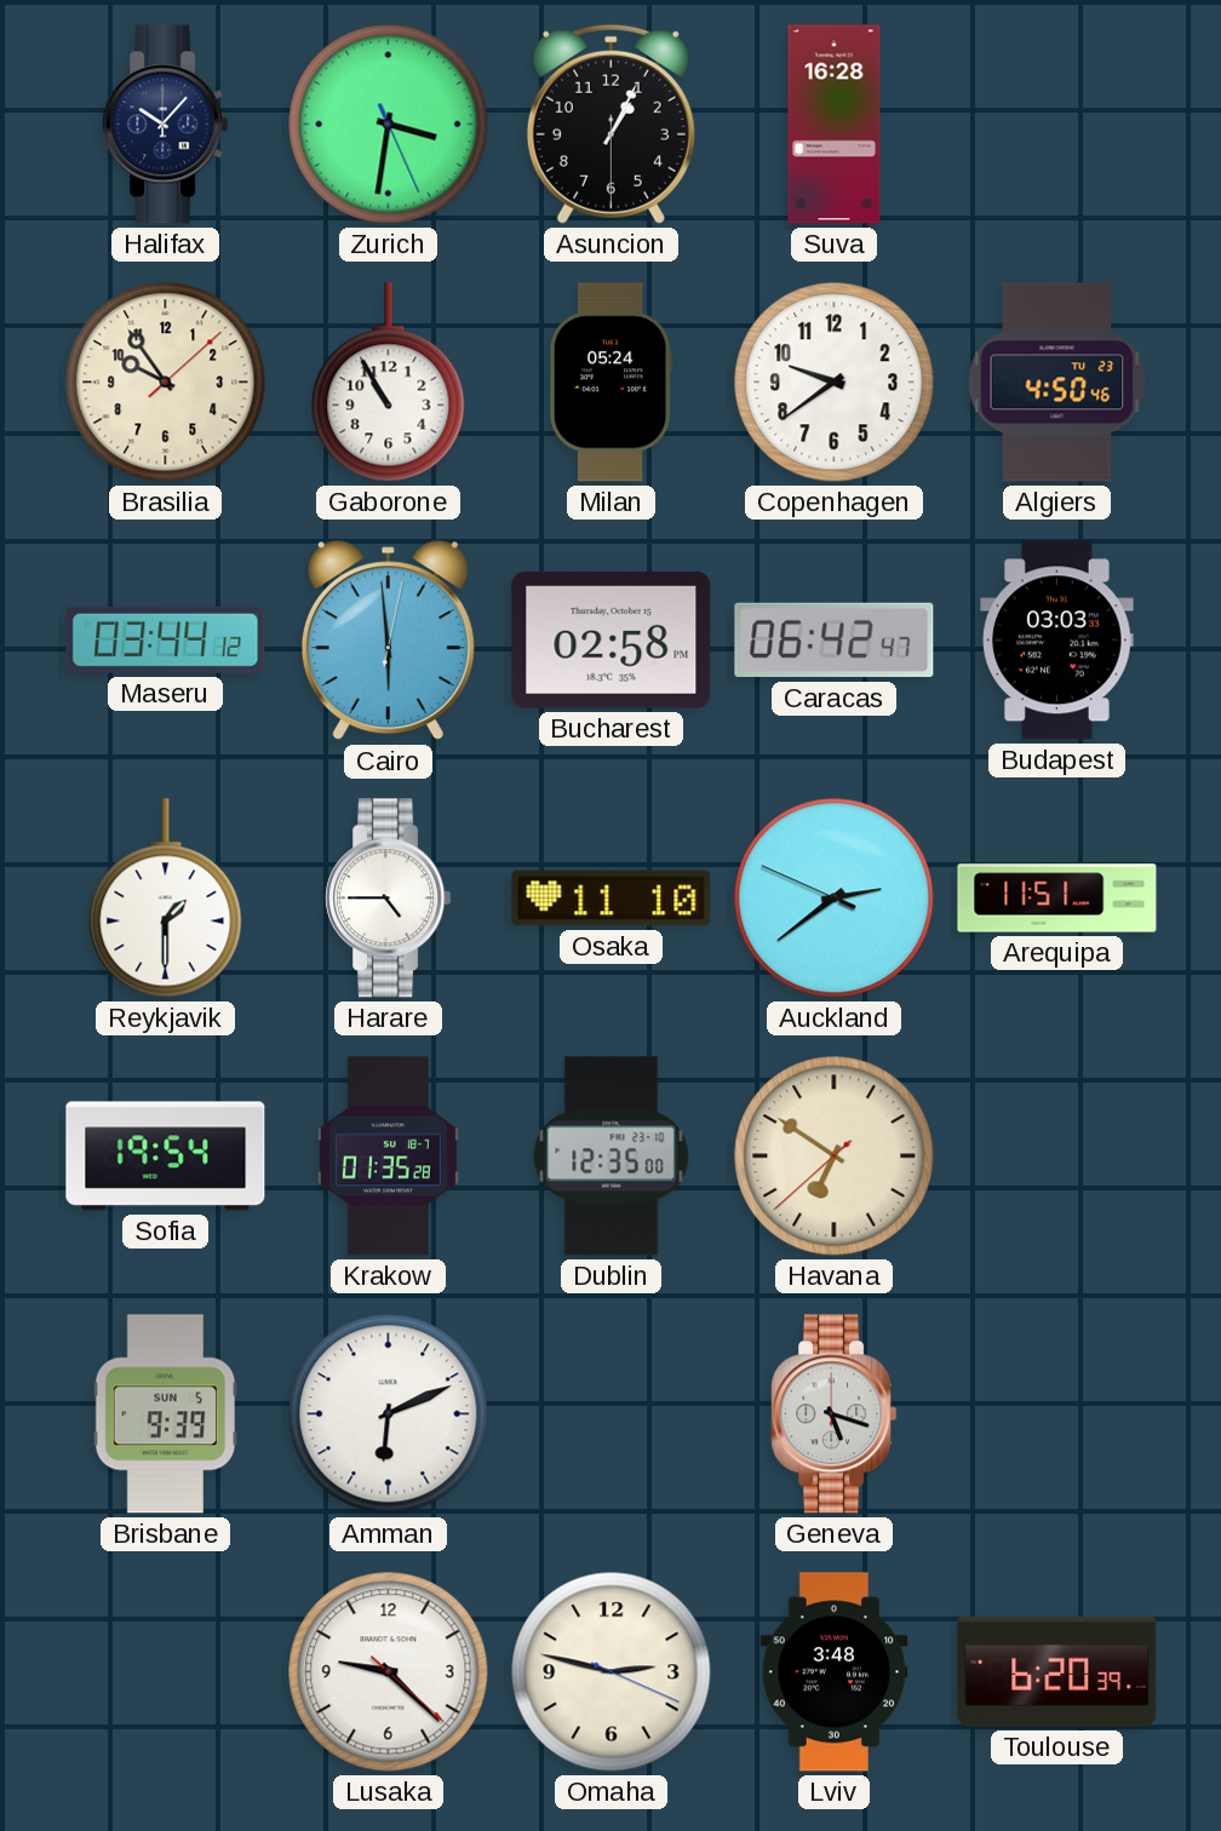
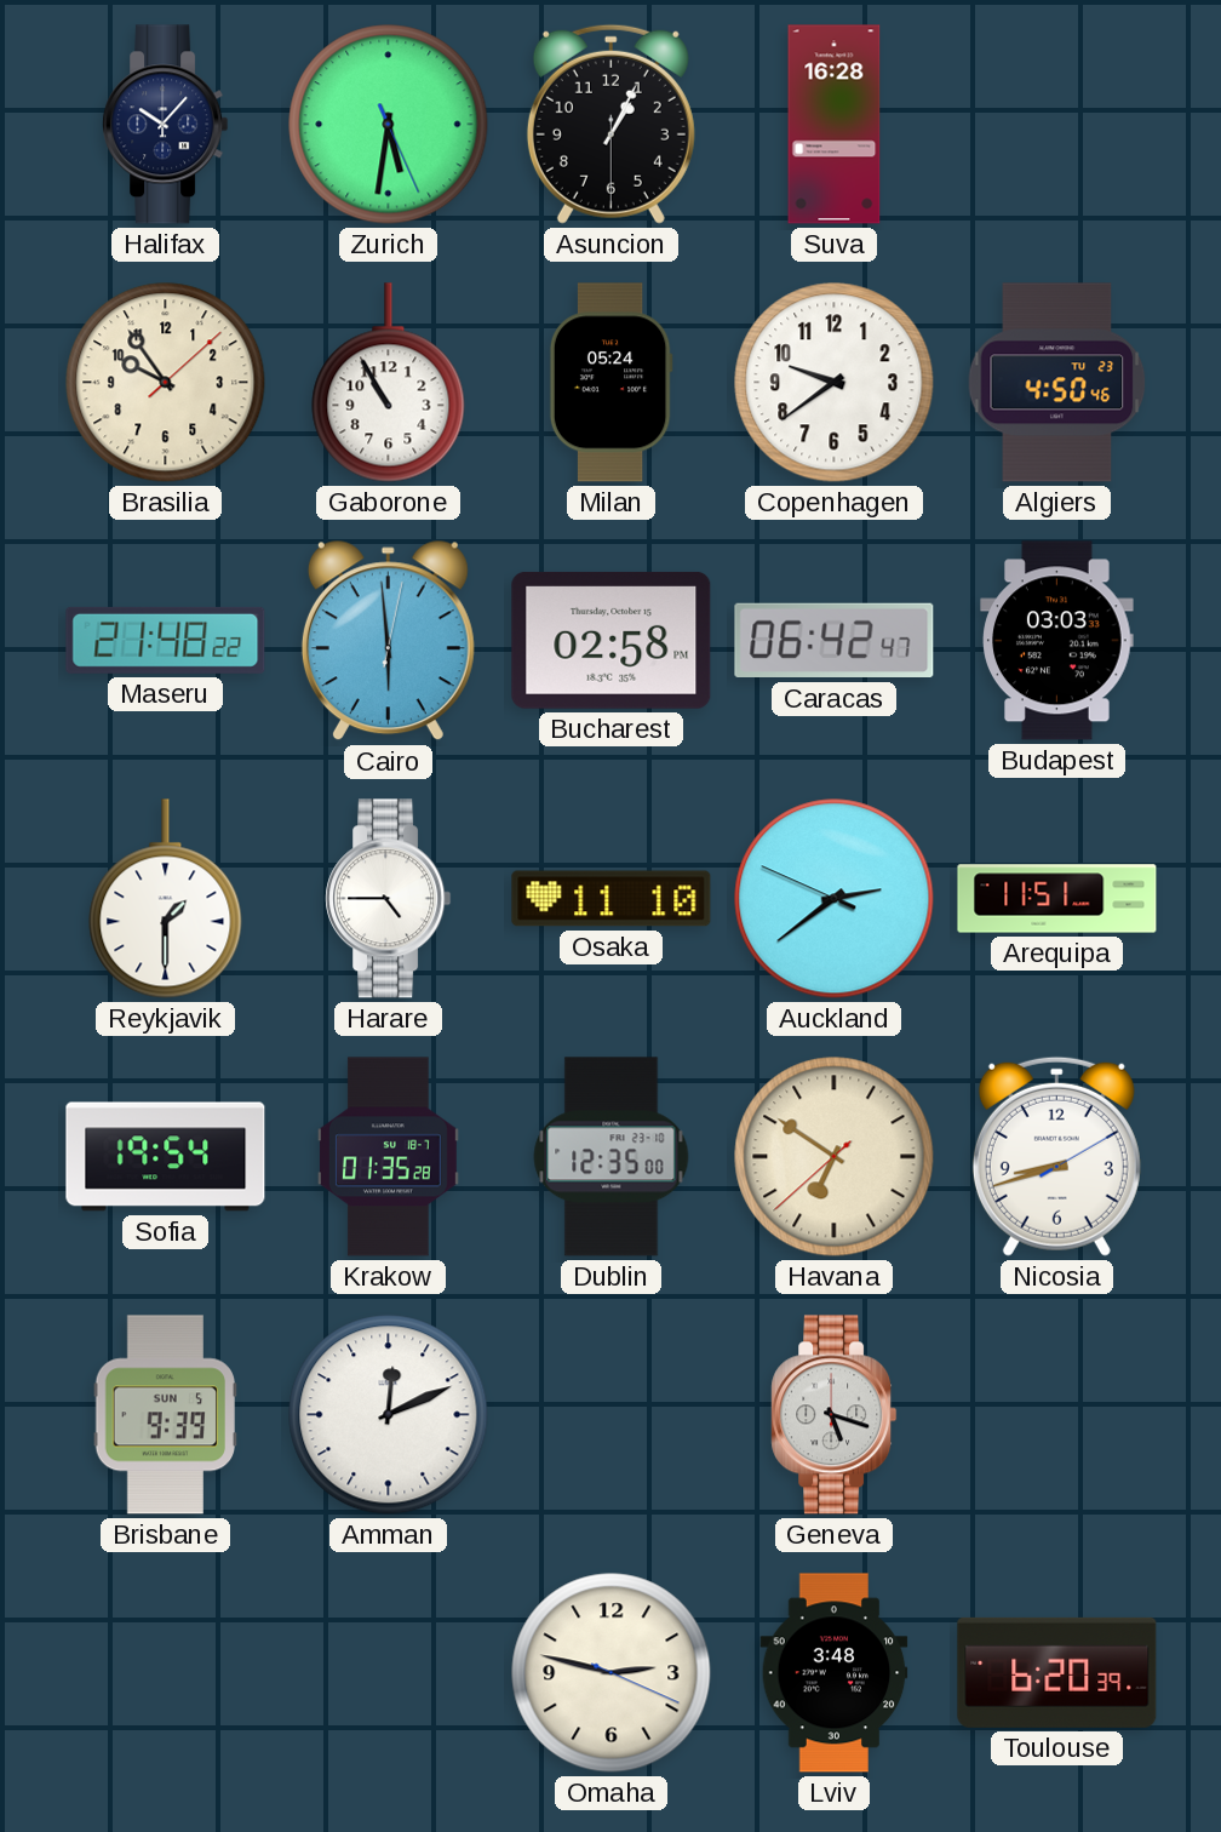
Zurich: 3:31 -> 5:31
Maseru: 03:44 -> 21:48
Nicosia: none -> 8:42
Amman: 6:11 -> 12:11
Lusaka: 9:22 -> none
